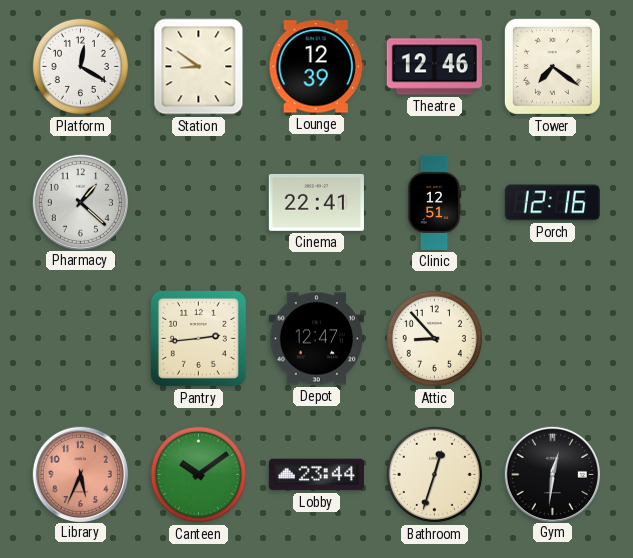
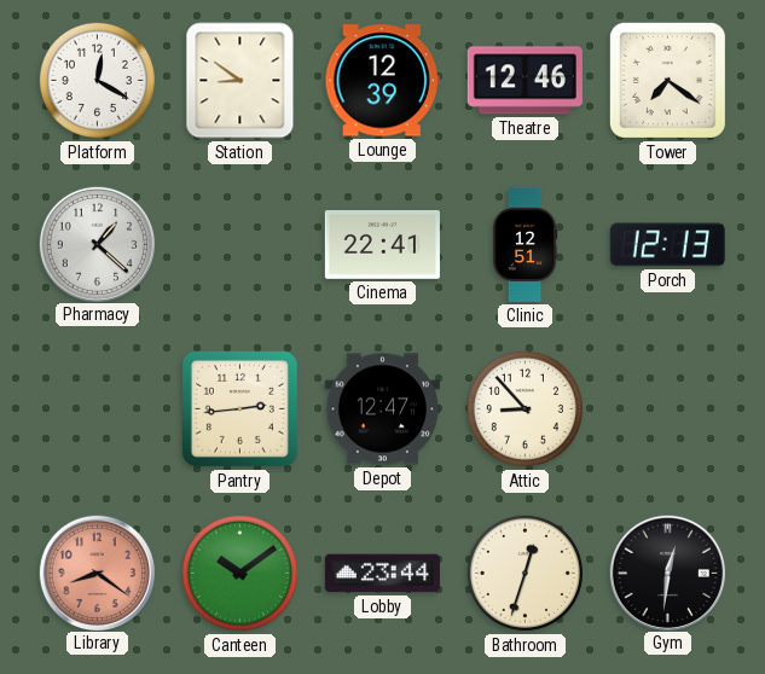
Porch: 12:16 -> 12:13
Library: 5:34 -> 8:21
